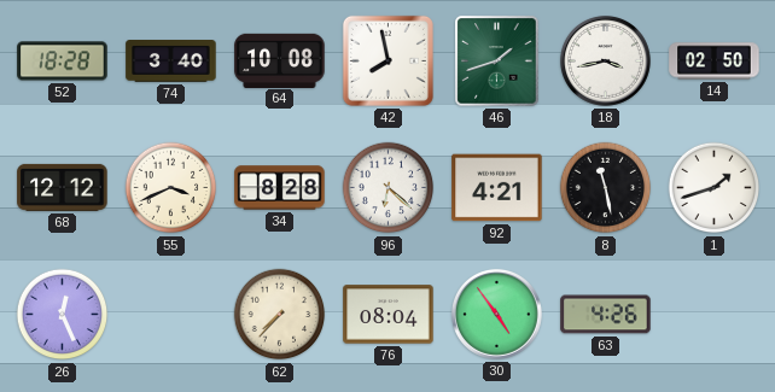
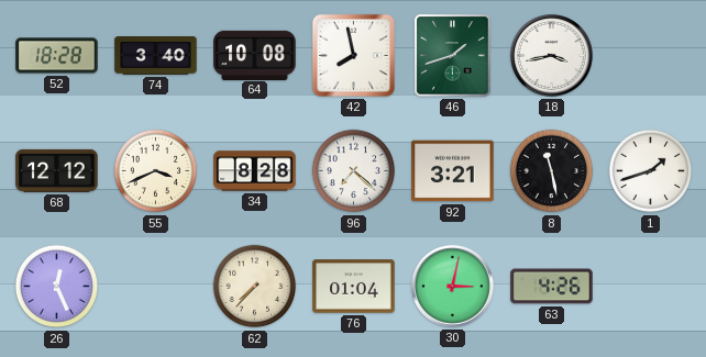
14: 02:50 -> none
96: 6:22 -> 7:22
92: 4:21 -> 3:21
76: 08:04 -> 01:04
30: 4:54 -> 3:02
